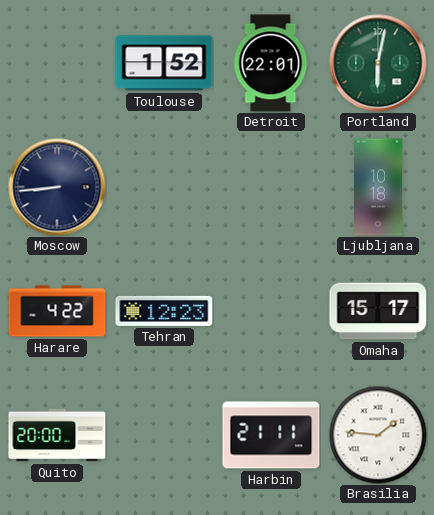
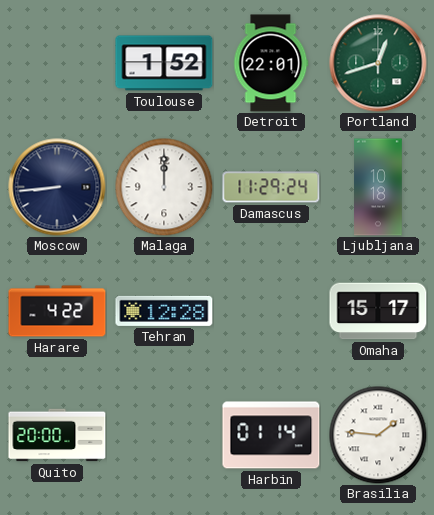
Portland: 6:02 -> 12:42
Malaga: none -> 12:00
Damascus: none -> 11:29
Tehran: 12:23 -> 12:28
Harbin: 21:11 -> 01:14
